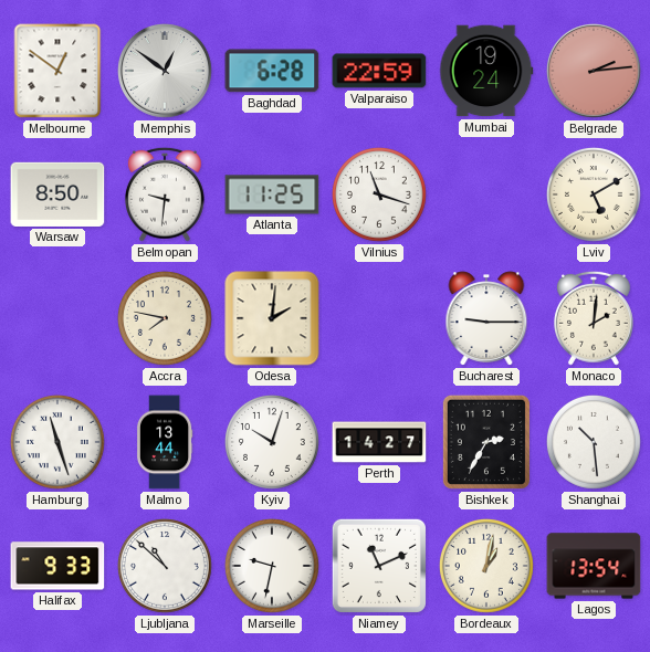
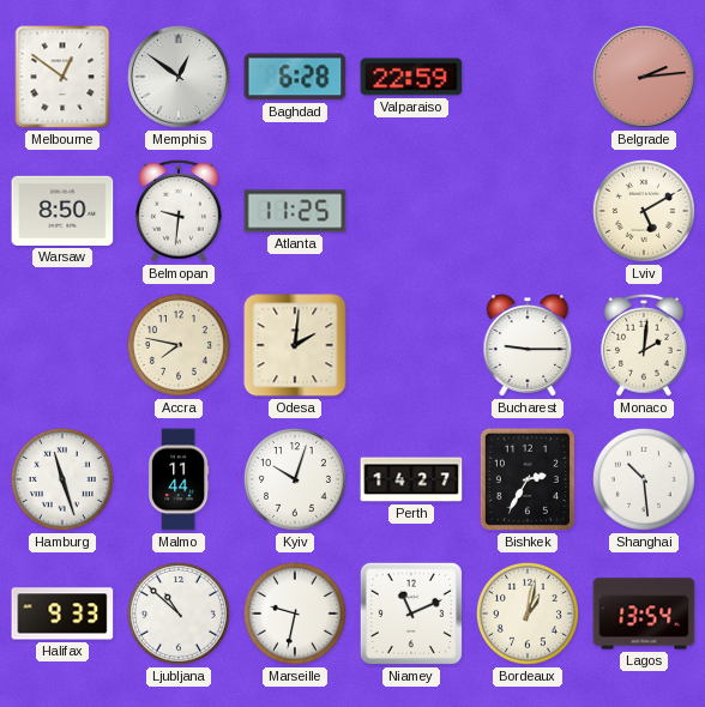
Mumbai: 19:24 -> none
Vilnius: 11:18 -> none
Malmo: 13:44 -> 11:44
